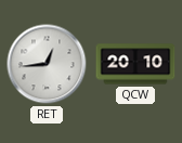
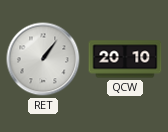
RET: 12:44 -> 1:06
